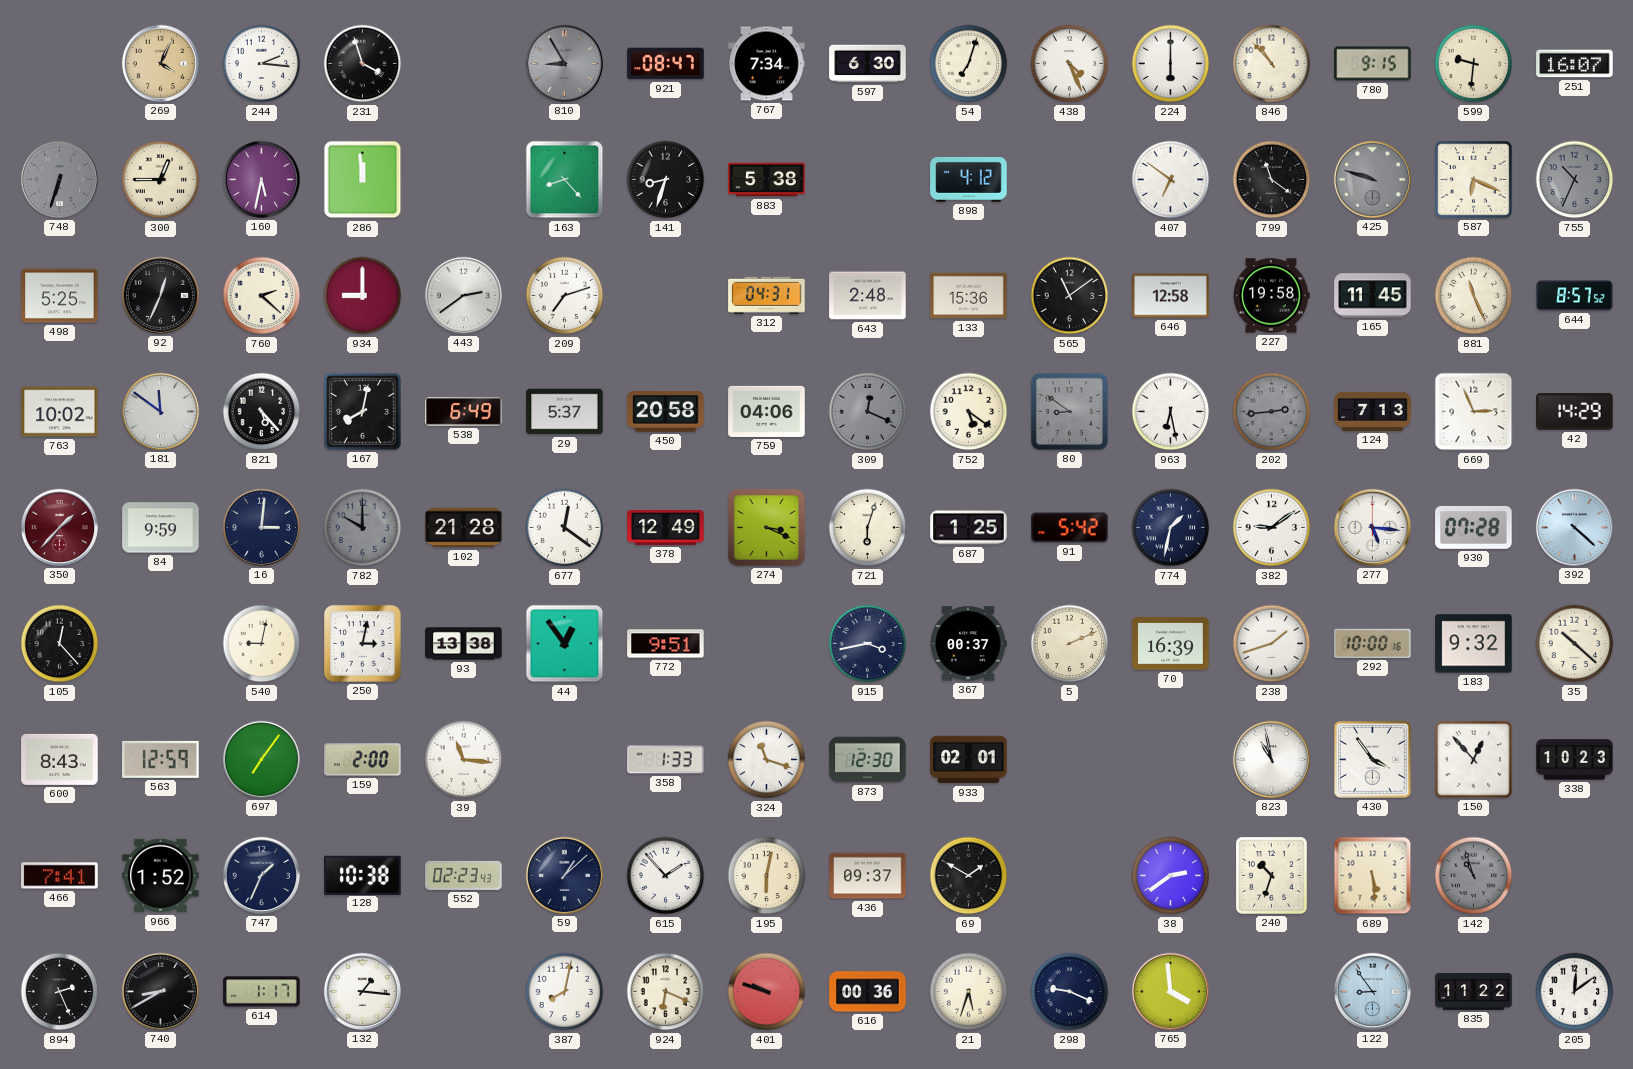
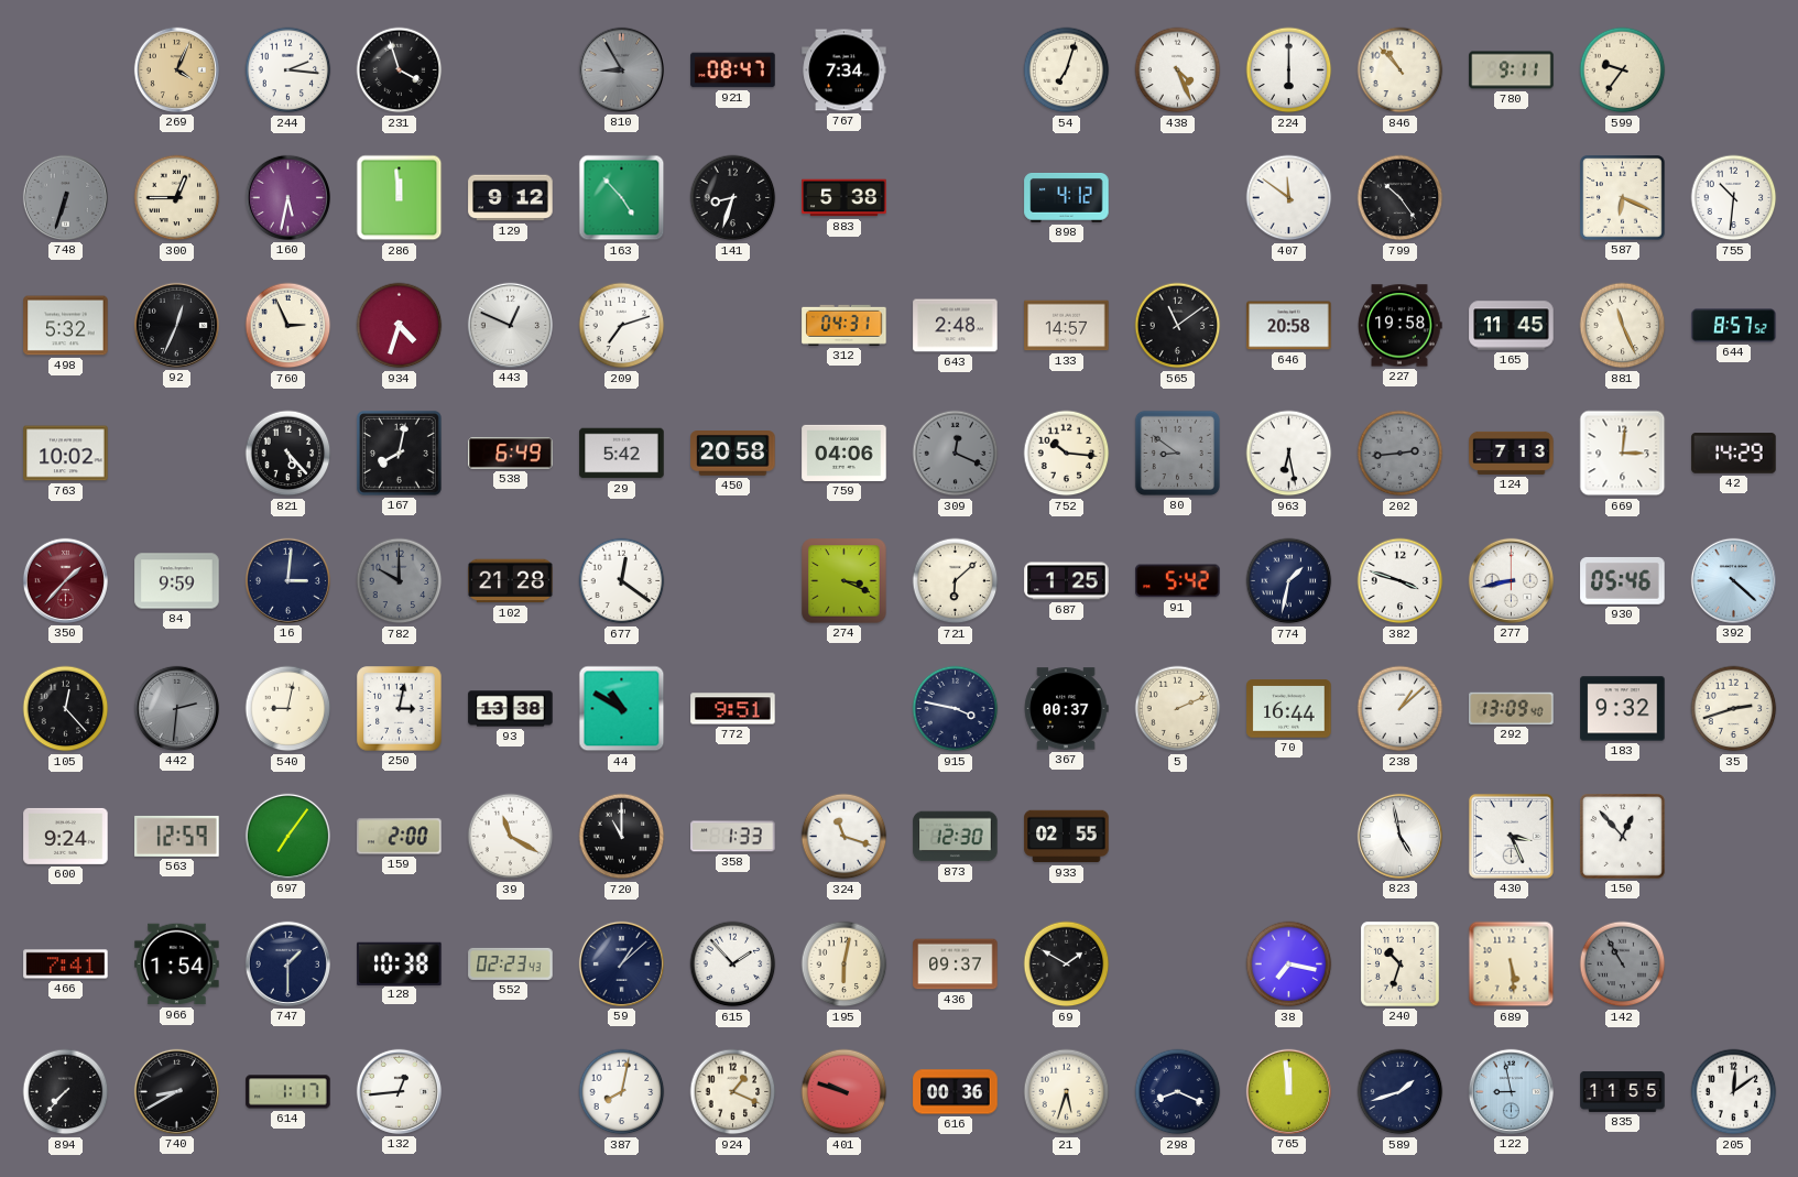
597: 6:30 -> none
780: 9:15 -> 9:11
599: 9:31 -> 9:36
251: 16:07 -> none
129: none -> 9:12
163: 8:23 -> 4:53
407: 6:51 -> 11:51
799: 11:21 -> 10:24
425: 9:48 -> none
755: 10:34 -> 10:31
755 dial: grey -> white
498: 5:25 -> 5:32
760: 2:22 -> 2:56
934: 9:00 -> 4:33
443: 2:39 -> 12:49
133: 15:36 -> 14:57
646: 12:58 -> 20:58
181: 11:51 -> none
29: 5:37 -> 5:42
752: 5:21 -> 10:16
669: 2:56 -> 3:01
378: 12:49 -> none
721: 6:03 -> 6:08
382: 9:09 -> 3:48
277: 5:16 -> 8:43
930: 07:28 -> 05:46
442: none -> 2:31
44: 12:54 -> 10:50
915: 3:43 -> 3:47
70: 16:39 -> 16:44
238: 1:42 -> 1:08
292: 10:00 -> 13:09
35: 10:22 -> 2:42
600: 8:43 -> 9:24
39: 11:16 -> 11:20
720: none -> 11:00
933: 02:01 -> 02:55
823: 10:58 -> 4:58
430: 3:54 -> 3:26
338: 10:23 -> none
966: 1:52 -> 1:54
747: 1:34 -> 1:30
38: 2:39 -> 7:17
142: 10:57 -> 10:55
894: 2:26 -> 7:37
132: 1:16 -> 12:44
924: 6:19 -> 1:19
298: 9:19 -> 8:19
765: 3:59 -> 11:59
589: none -> 1:42
122: 8:54 -> 8:58
835: 11:22 -> 11:55
